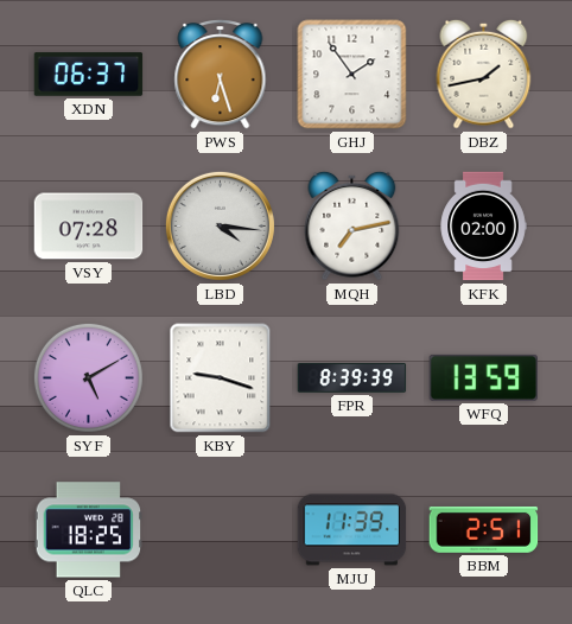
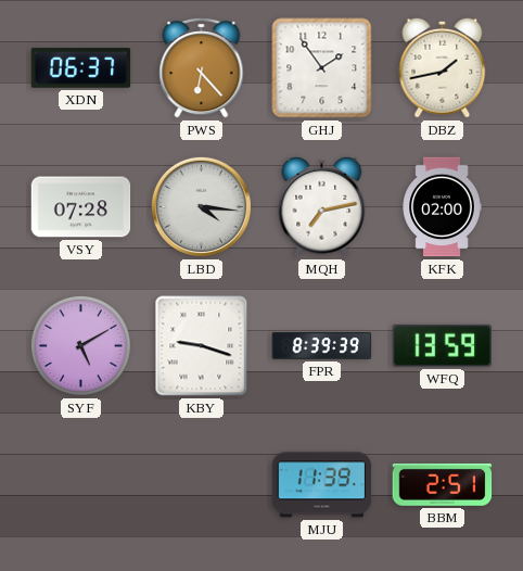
PWS: 6:27 -> 6:23
QLC: 18:25 -> none
